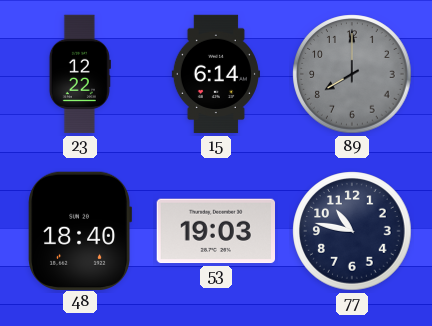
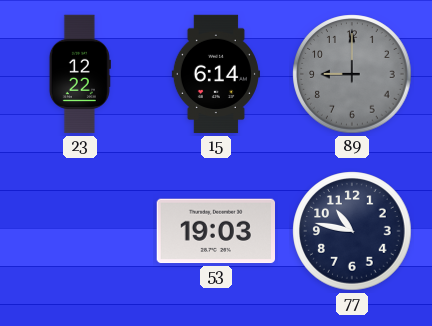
89: 8:00 -> 9:00
48: 18:40 -> none
